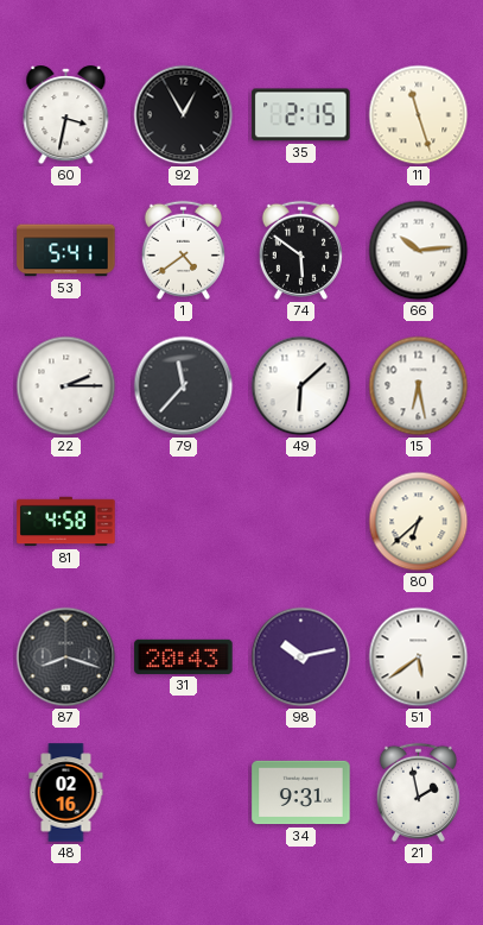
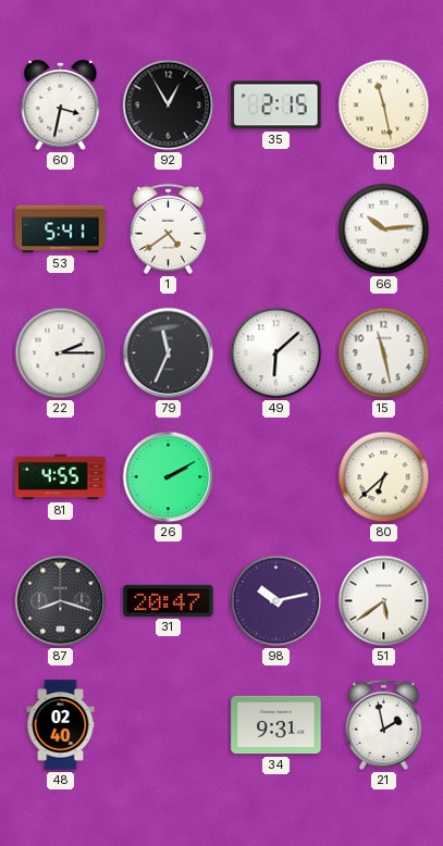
11: 11:27 -> 11:28
74: 5:51 -> none
79: 11:37 -> 11:34
15: 6:28 -> 11:28
81: 4:58 -> 4:55
26: none -> 2:10
31: 20:43 -> 20:47
48: 02:16 -> 02:40
